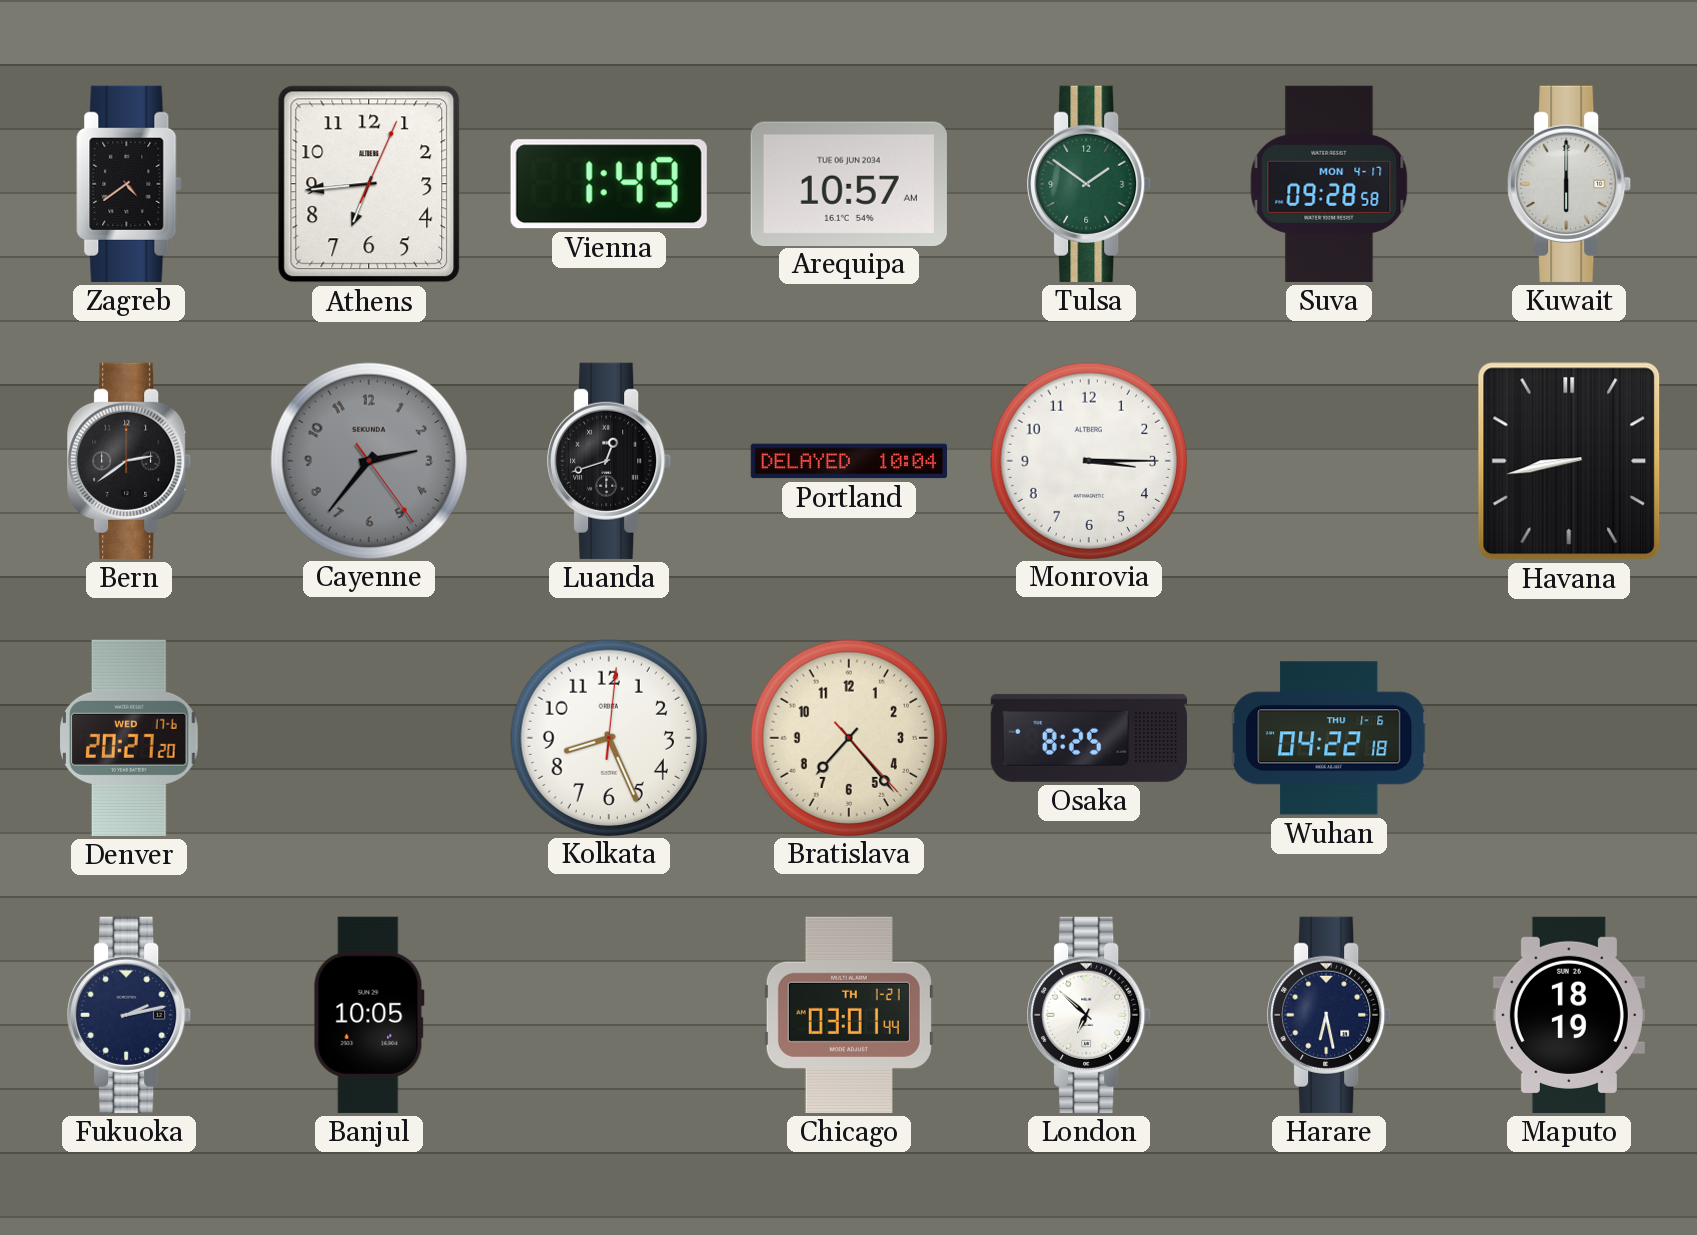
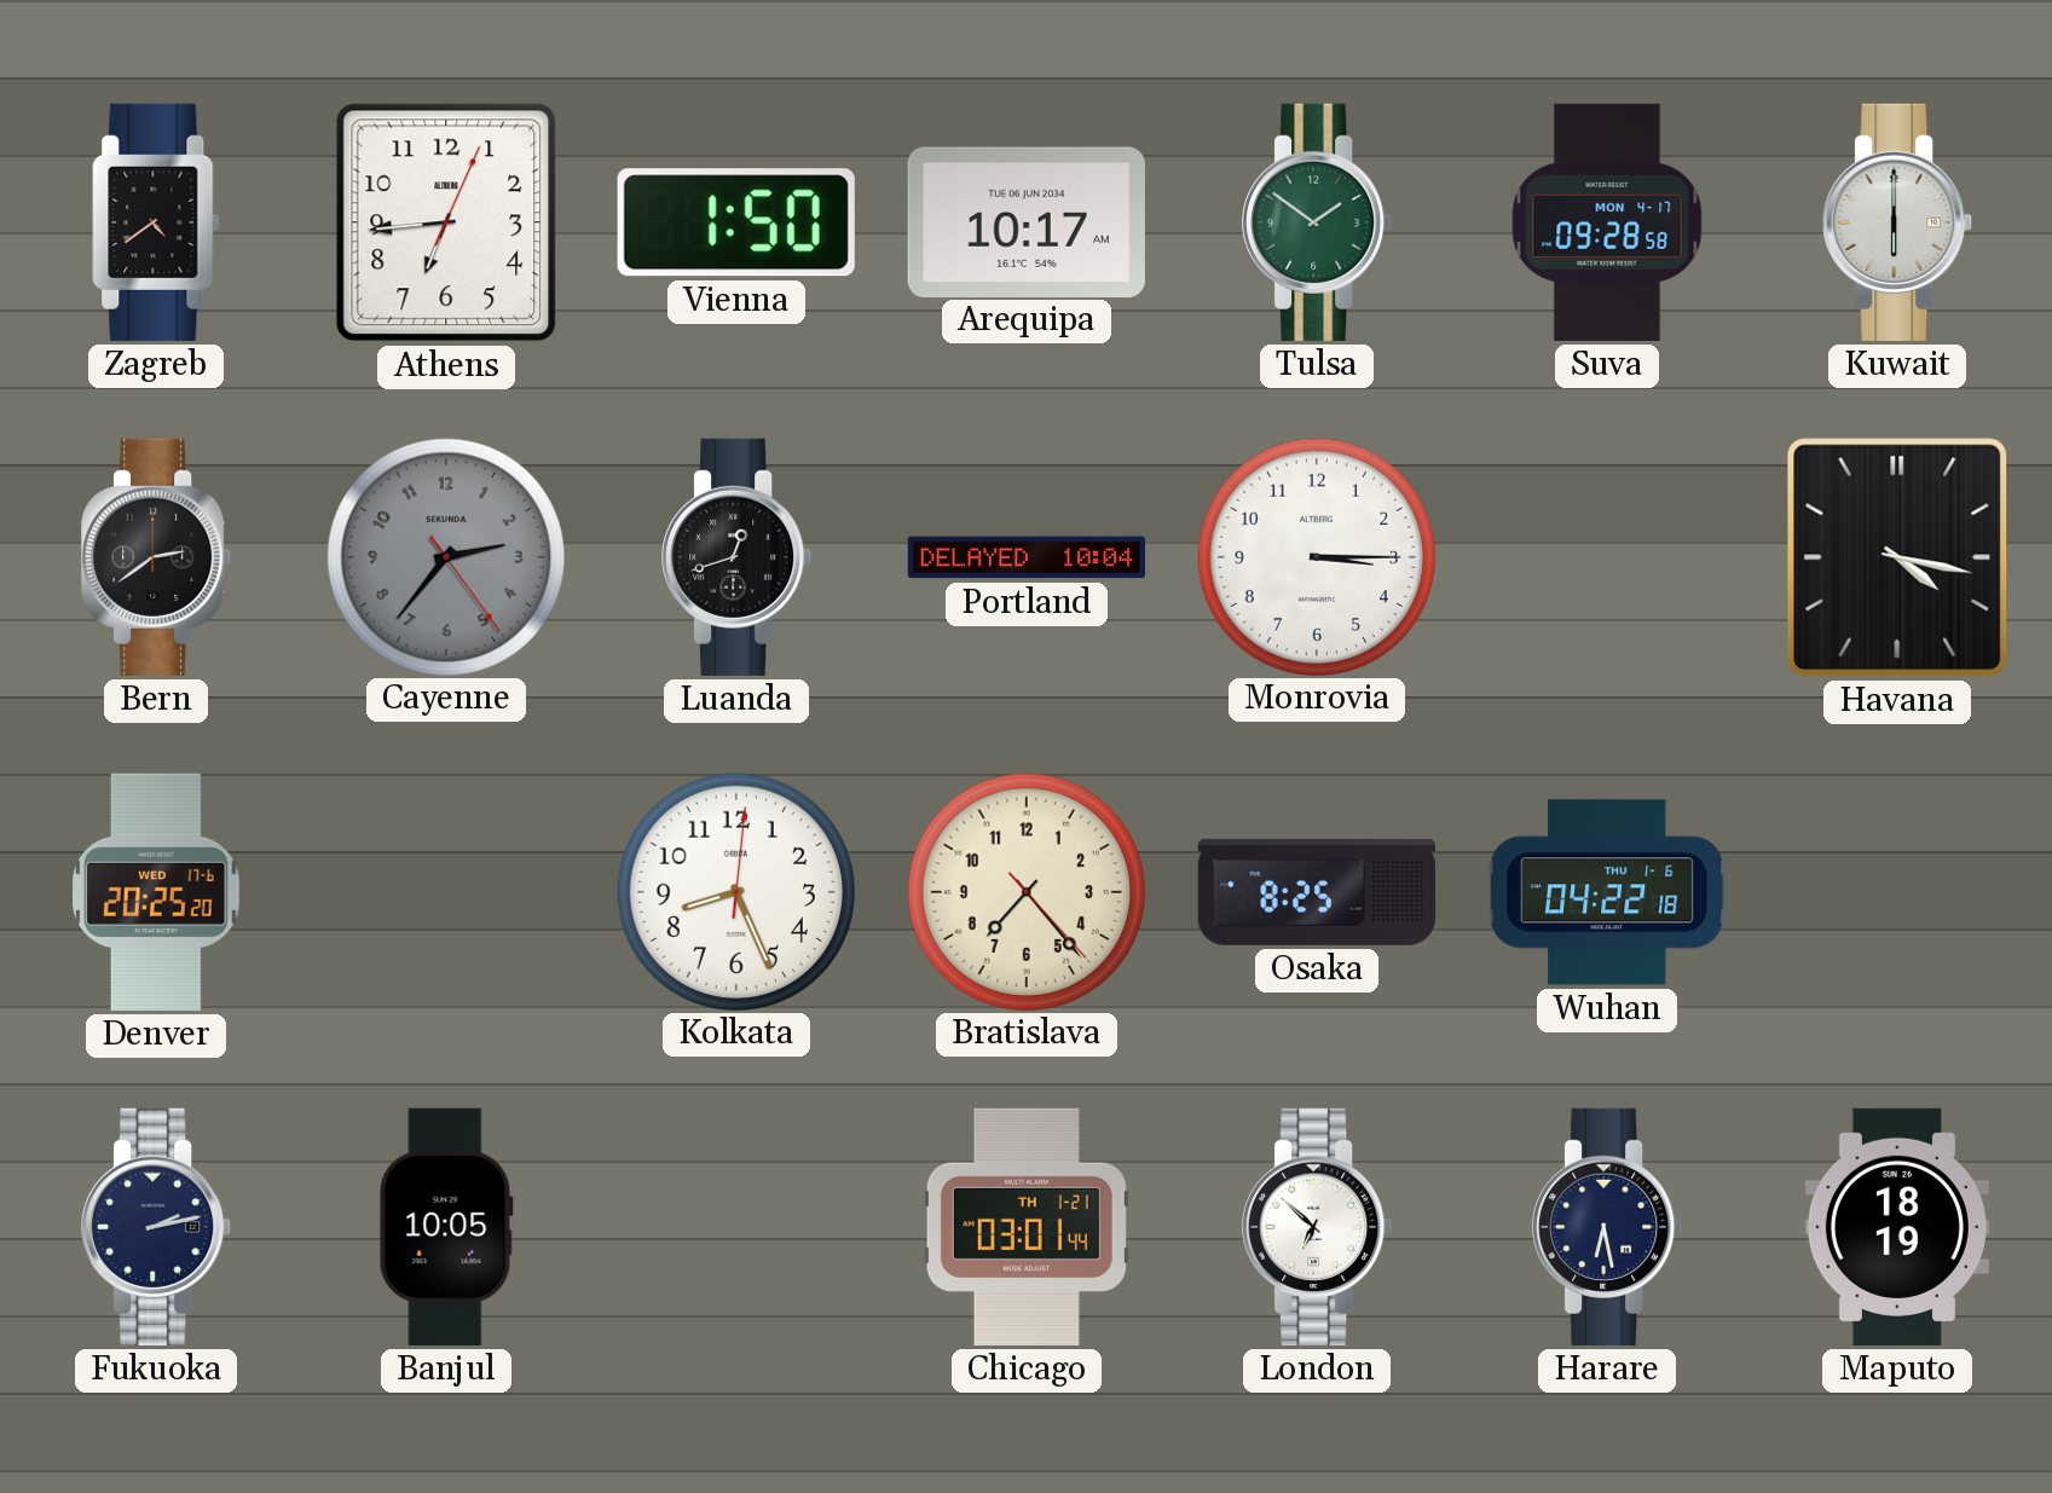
Vienna: 1:49 -> 1:50
Arequipa: 10:57 -> 10:17
Havana: 8:43 -> 4:17
Denver: 20:27 -> 20:25
